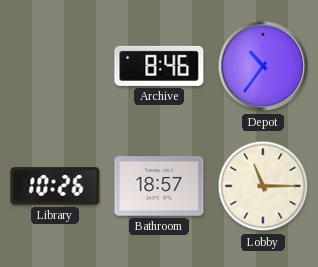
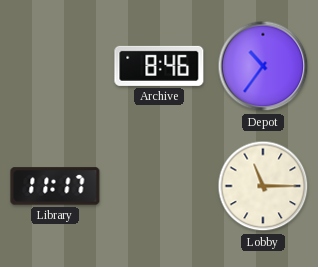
Library: 10:26 -> 11:17
Bathroom: 18:57 -> none
